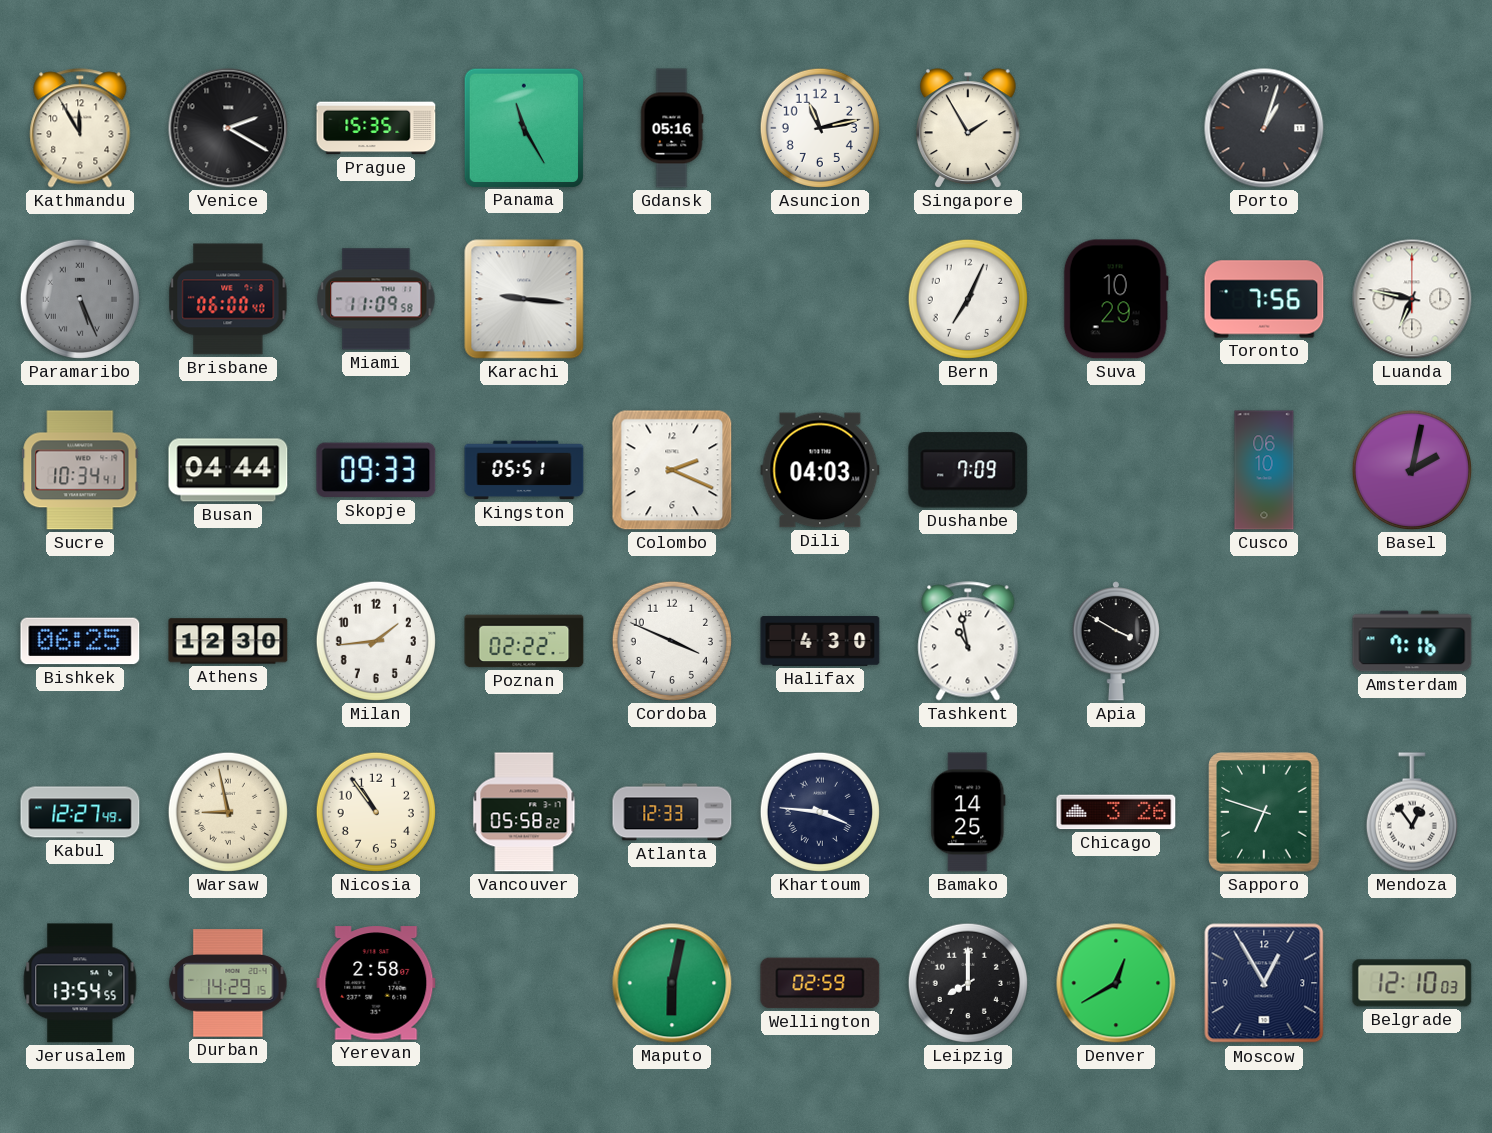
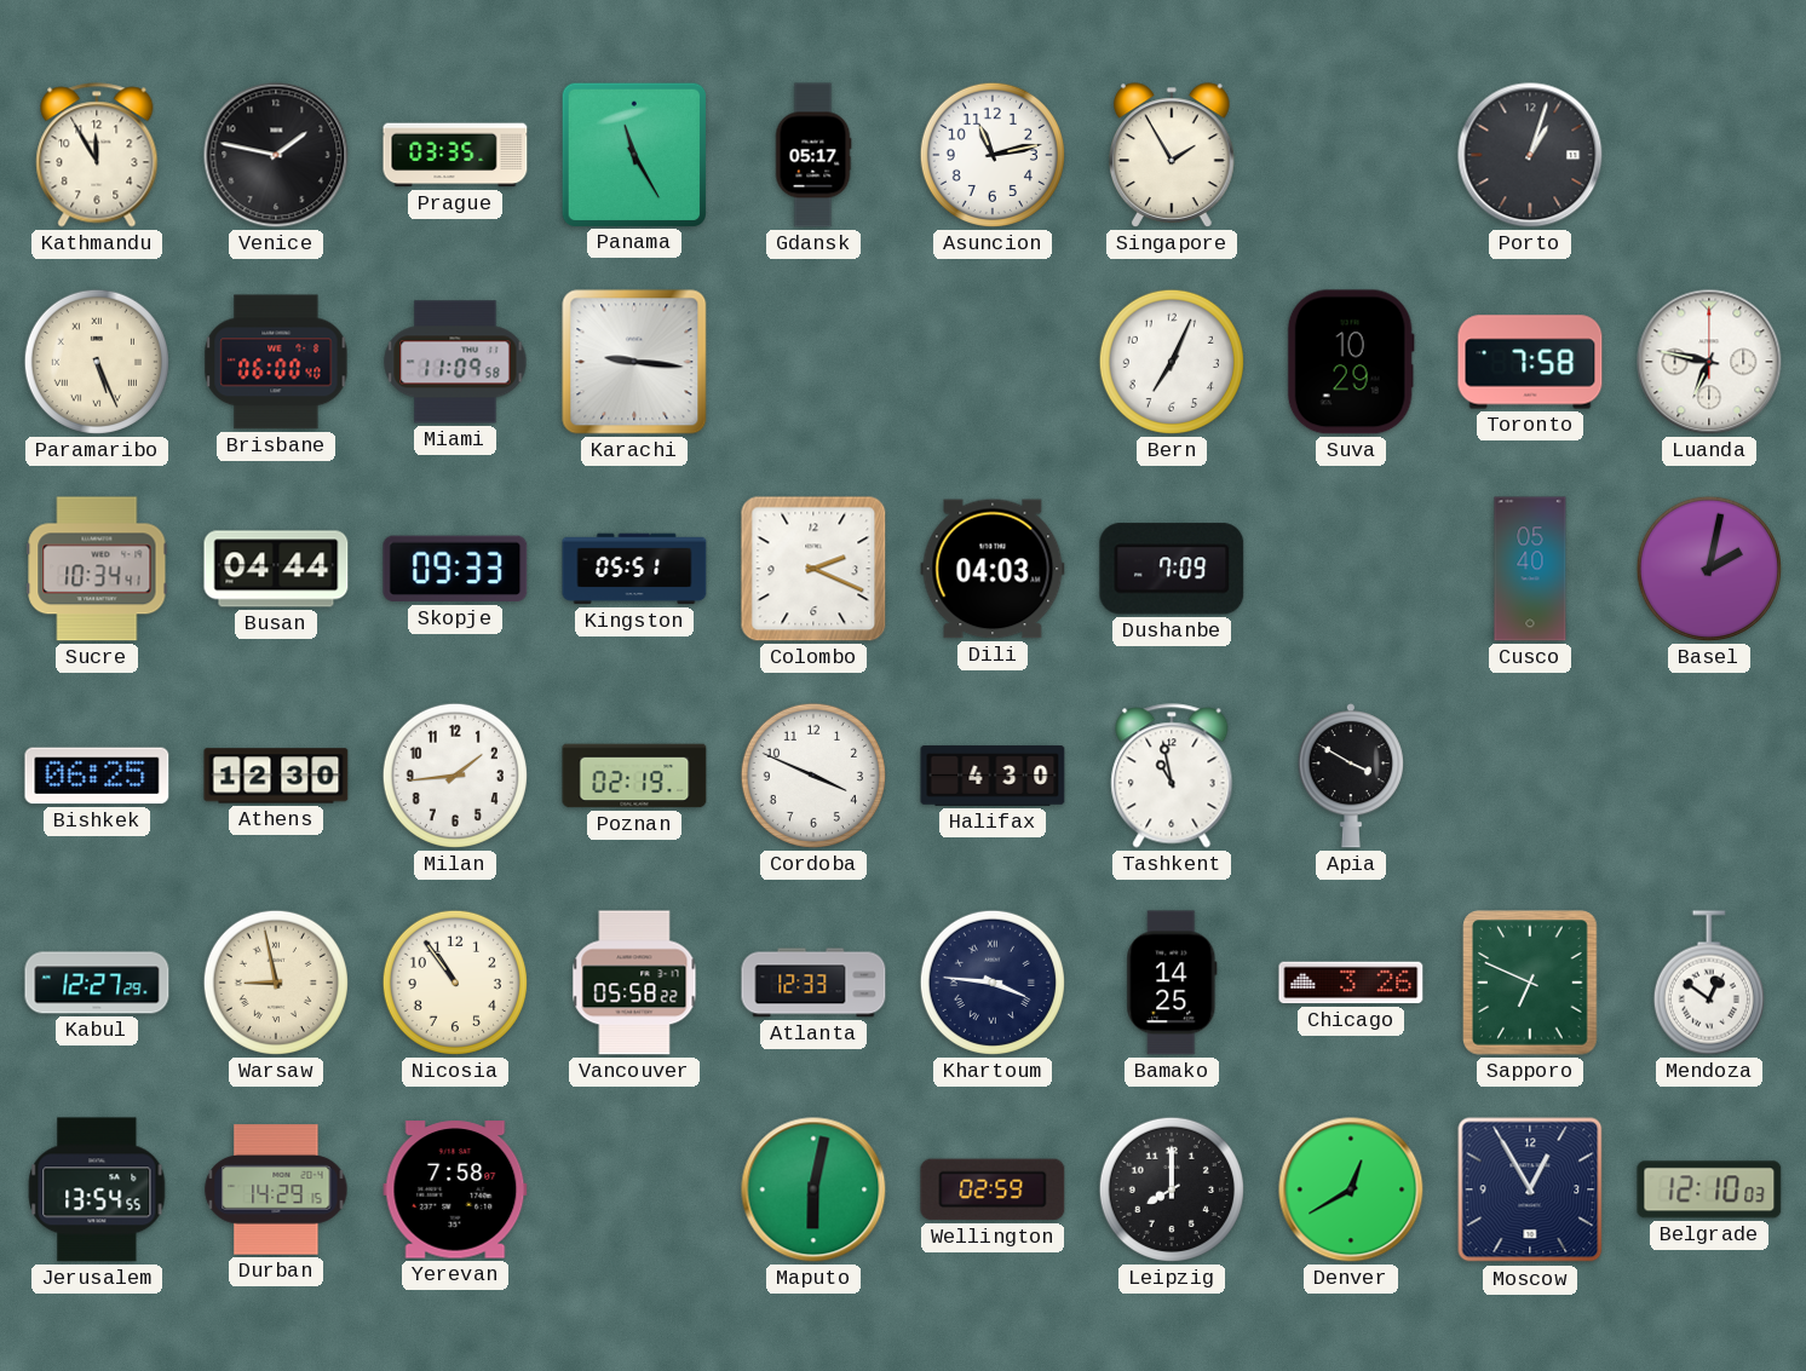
Venice: 2:20 -> 1:47
Prague: 15:35 -> 03:35
Gdansk: 05:16 -> 05:17
Paramaribo dial: grey -> cream
Toronto: 7:56 -> 7:58
Cusco: 06:10 -> 05:40
Poznan: 02:22 -> 02:19
Amsterdam: 7:16 -> none
Kabul: 12:27:49 -> 12:27:29
Sapporo: 6:48 -> 6:49
Mendoza: 12:54 -> 12:51
Yerevan: 2:58 -> 7:58
